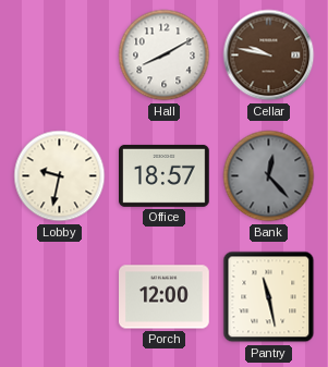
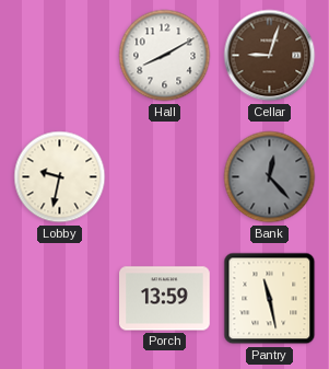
Cellar: 9:47 -> 9:03
Office: 18:57 -> none
Porch: 12:00 -> 13:59
